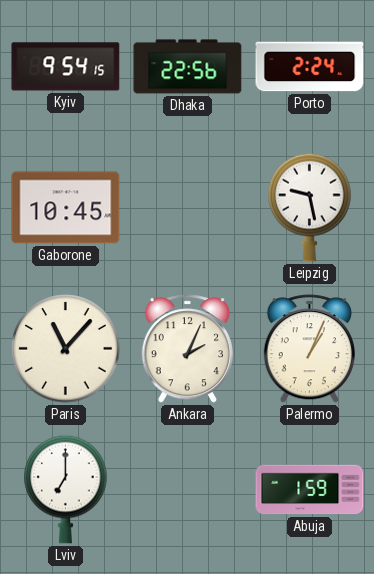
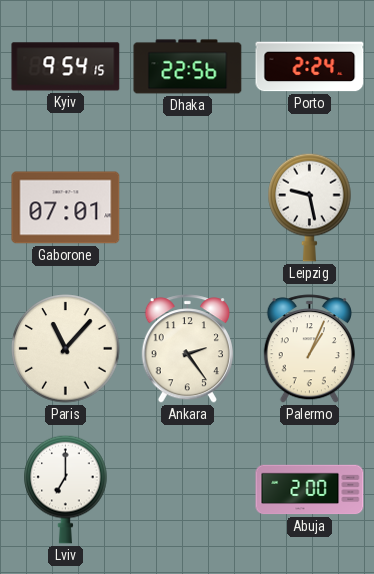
Gaborone: 10:45 -> 07:01
Ankara: 2:04 -> 2:24
Abuja: 1:59 -> 2:00
